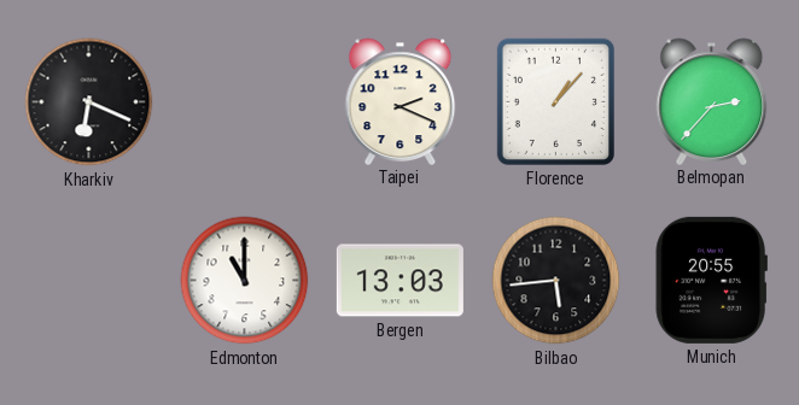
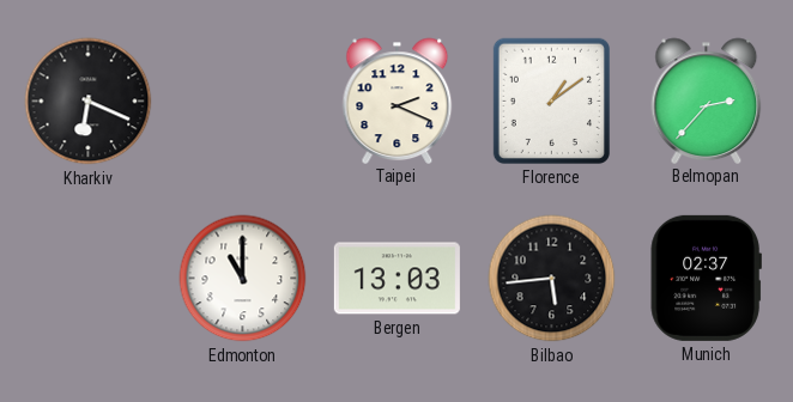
Florence: 1:07 -> 1:09
Munich: 20:55 -> 02:37
